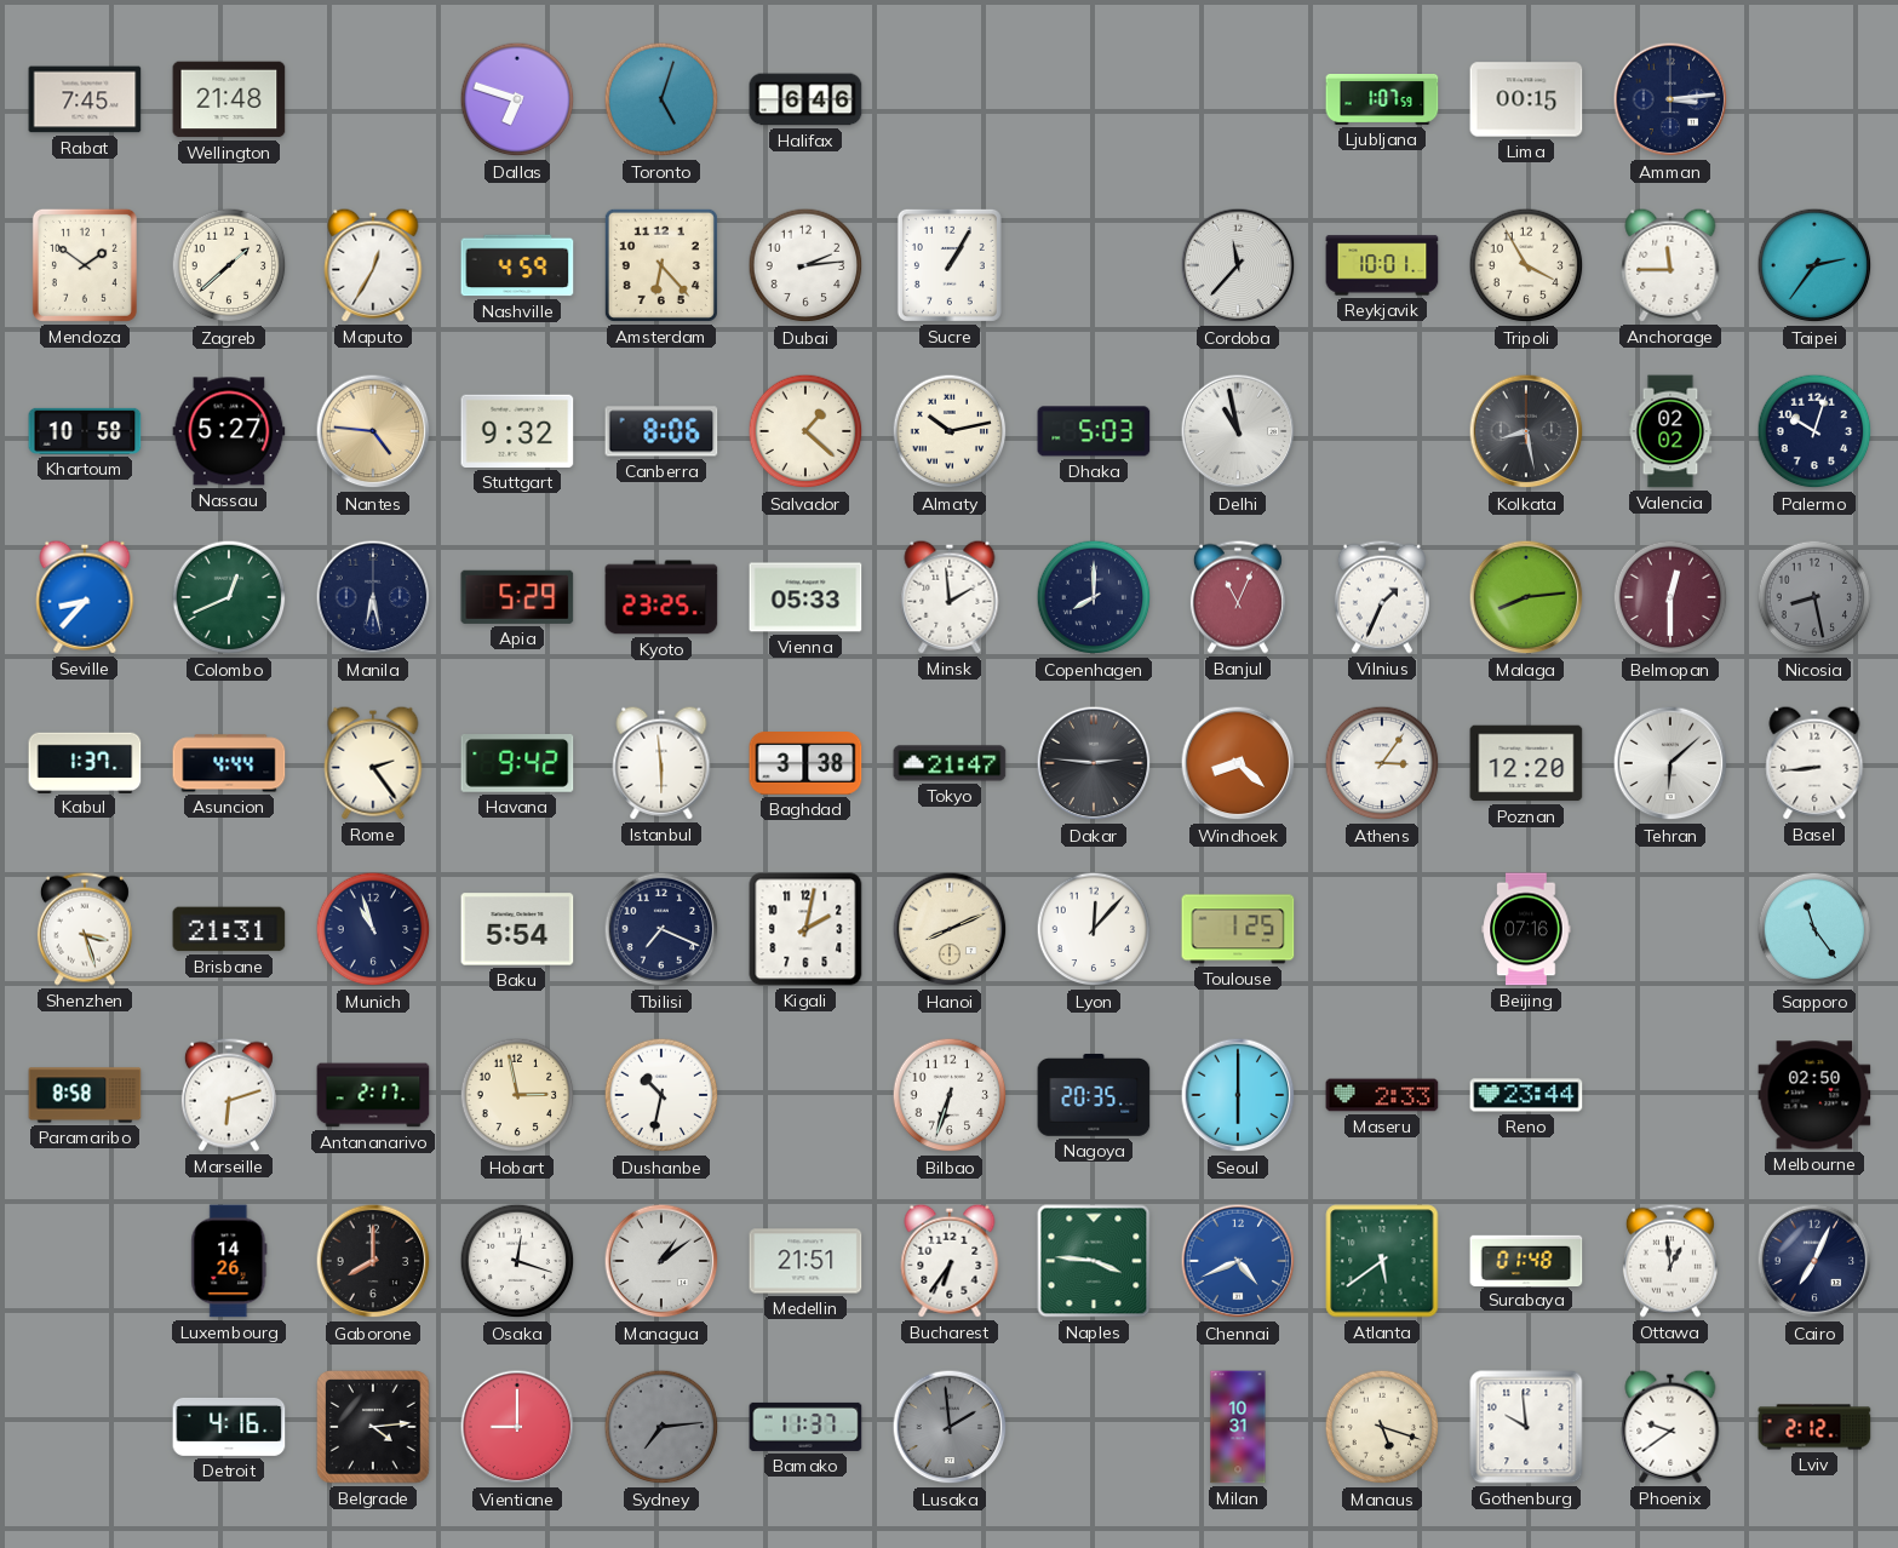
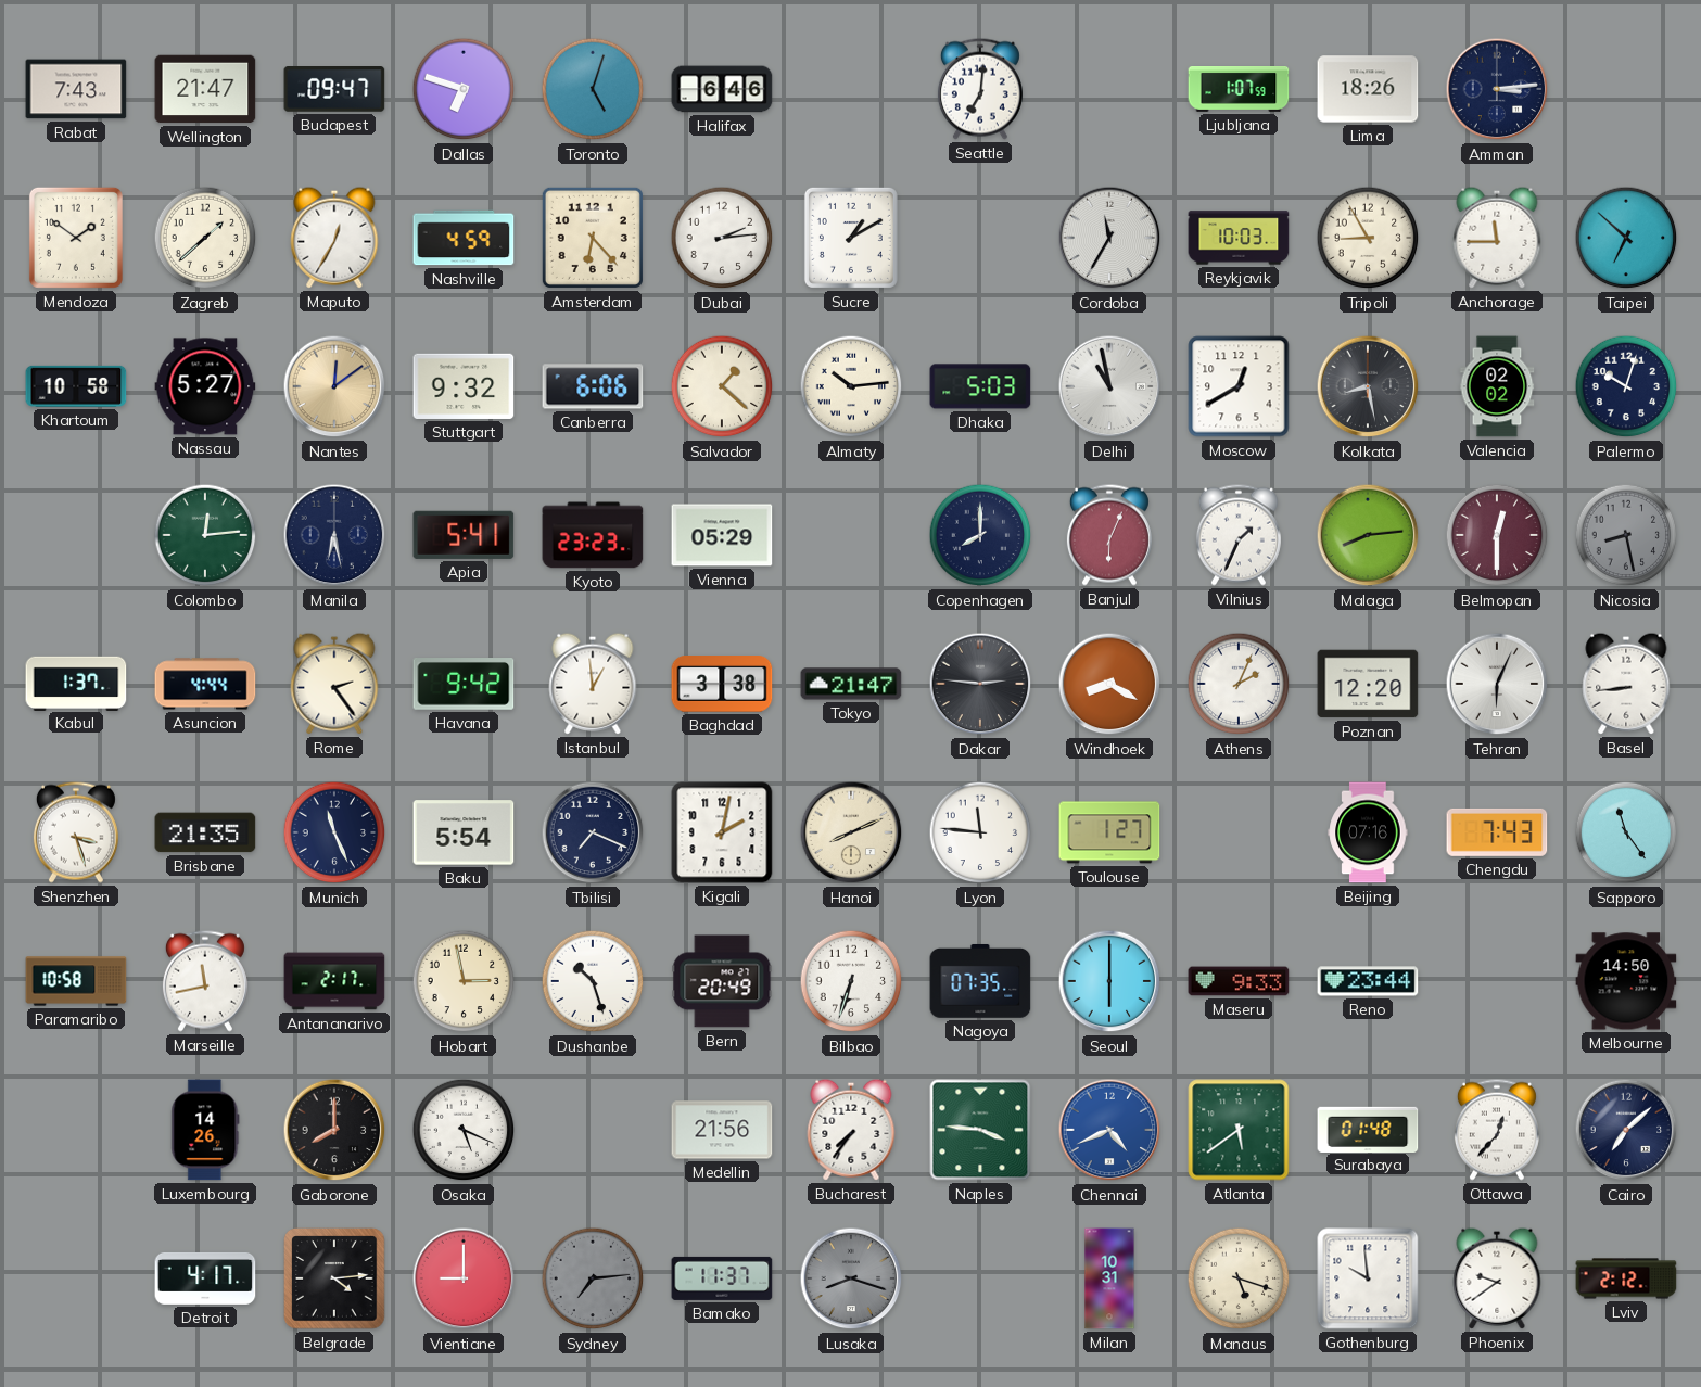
Rabat: 7:45 -> 7:43
Wellington: 21:48 -> 21:47
Budapest: none -> 09:47
Seattle: none -> 7:01
Lima: 00:15 -> 18:26
Sucre: 1:05 -> 1:10
Cordoba: 11:37 -> 11:35
Reykjavik: 10:01 -> 10:03
Tripoli: 3:55 -> 8:55
Taipei: 2:36 -> 6:52
Nantes: 4:46 -> 12:09
Canberra: 8:06 -> 6:06
Almaty: 10:13 -> 10:14
Moscow: none -> 12:40
Seville: 8:37 -> none
Colombo: 12:41 -> 12:14
Apia: 5:29 -> 5:41
Kyoto: 23:25 -> 23:23
Vienna: 05:33 -> 05:29
Minsk: 1:59 -> none
Banjul: 11:04 -> 6:04
Istanbul: 5:59 -> 12:59
Windhoek: 8:22 -> 8:20
Athens: 3:06 -> 2:04
Tehran: 6:08 -> 6:04
Brisbane: 21:31 -> 21:35
Munich: 10:57 -> 11:26
Lyon: 12:07 -> 11:46
Toulouse: 1:25 -> 1:27
Chengdu: none -> 7:43
Paramaribo: 8:58 -> 10:58
Marseille: 6:12 -> 11:43
Dushanbe: 10:32 -> 10:27
Bern: none -> 20:49
Nagoya: 20:35 -> 07:35
Maseru: 2:33 -> 9:33
Melbourne: 02:50 -> 14:50
Osaka: 12:18 -> 5:19
Managua: 1:09 -> none
Medellin: 21:51 -> 21:56
Bucharest: 6:36 -> 7:36
Ottawa: 12:59 -> 12:37
Cairo: 7:04 -> 7:08
Detroit: 4:16 -> 4:17
Lusaka: 1:59 -> 8:18
